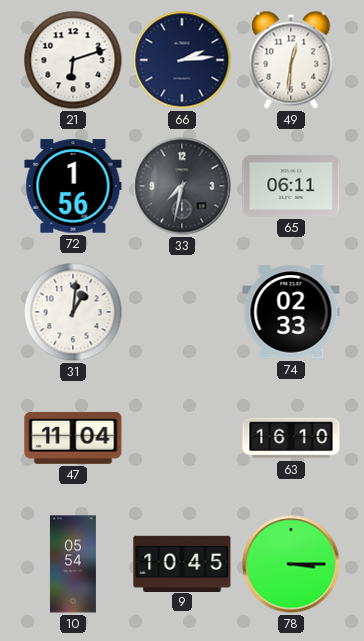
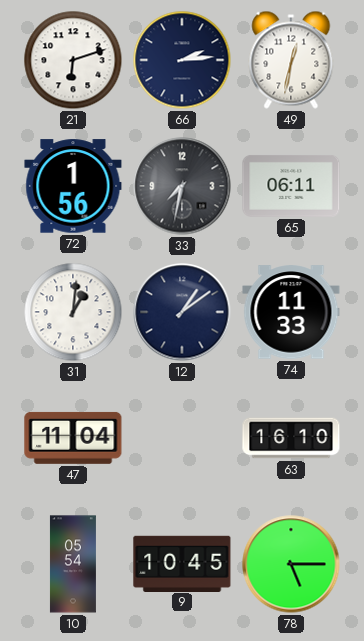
49: 12:31 -> 12:32
12: none -> 1:09
74: 02:33 -> 11:33
78: 3:15 -> 5:15
